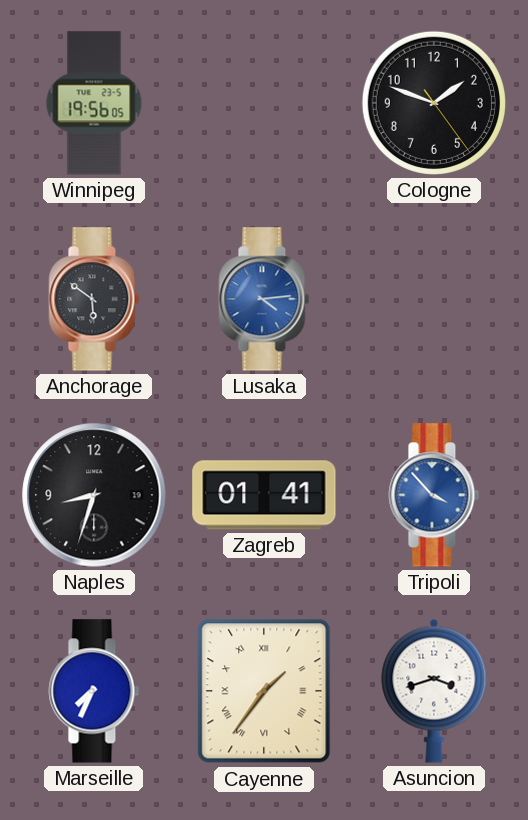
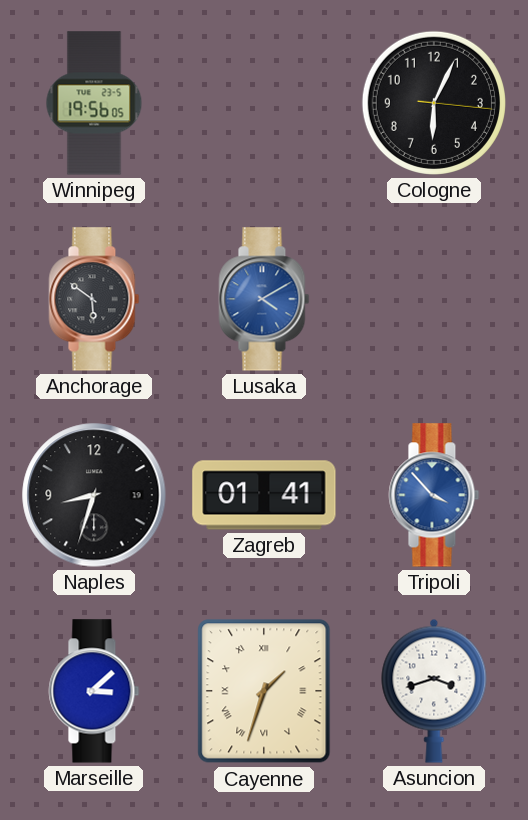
Cologne: 1:48 -> 6:04
Lusaka: 4:14 -> 4:10
Marseille: 7:34 -> 3:08
Cayenne: 1:36 -> 1:33
